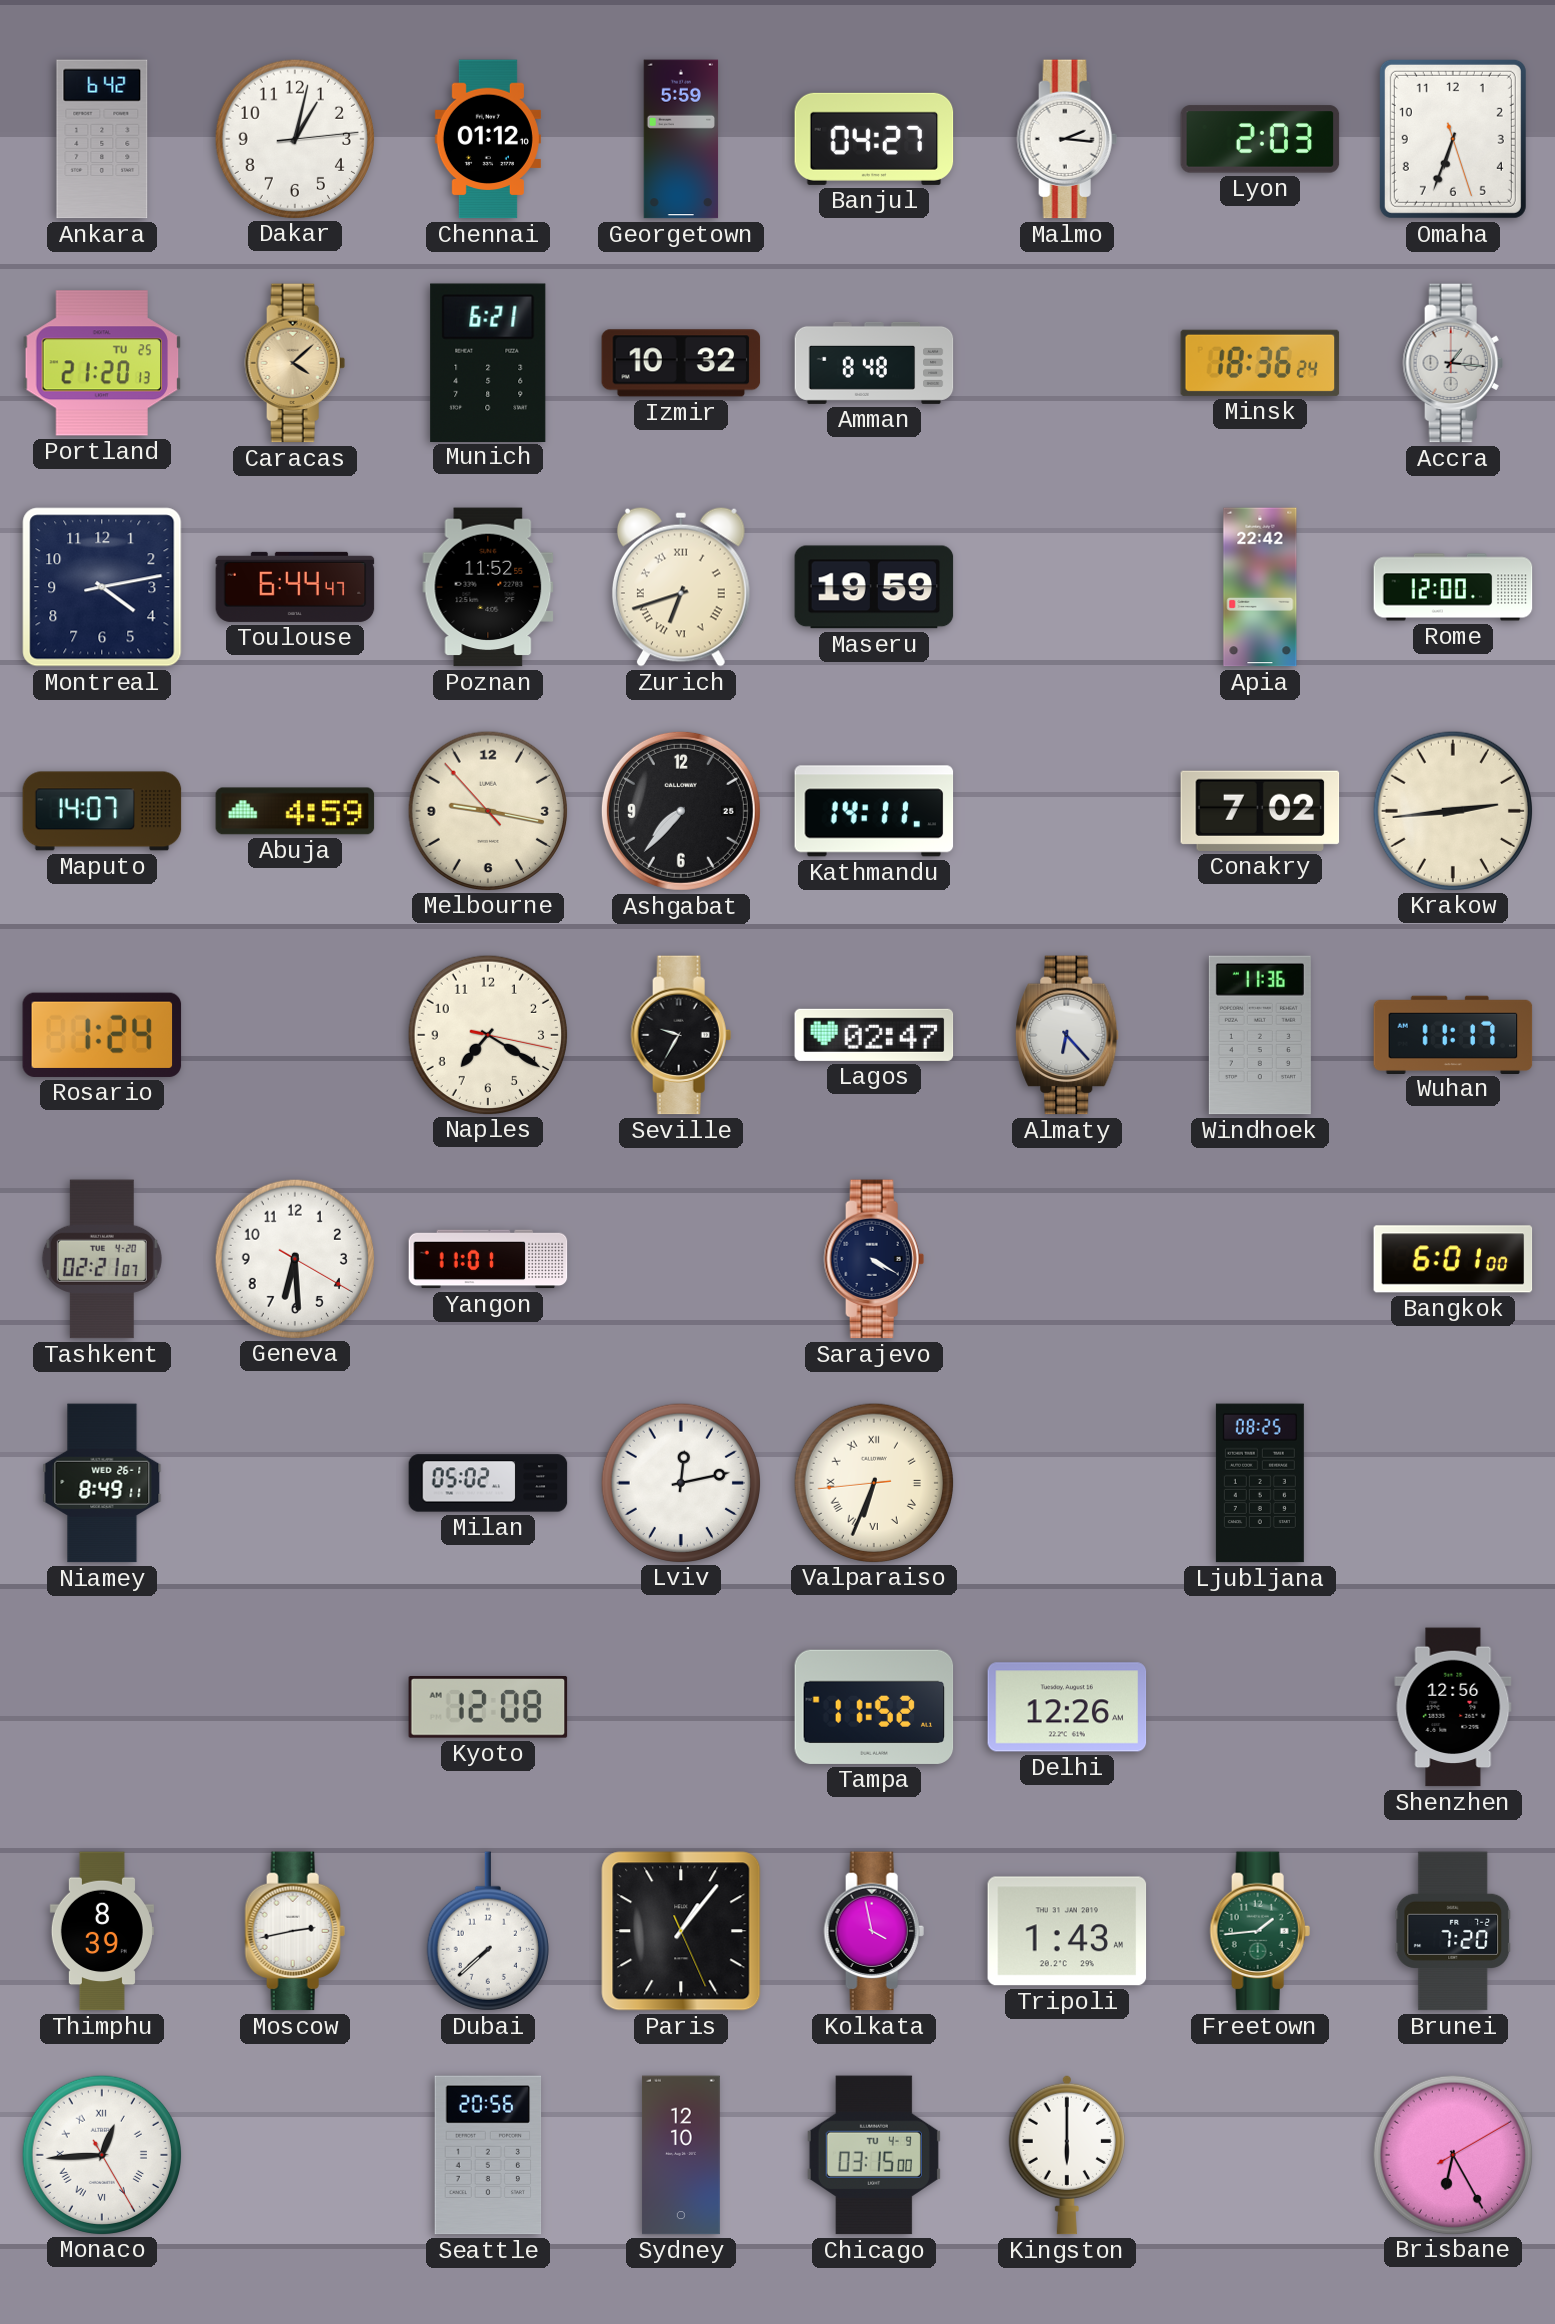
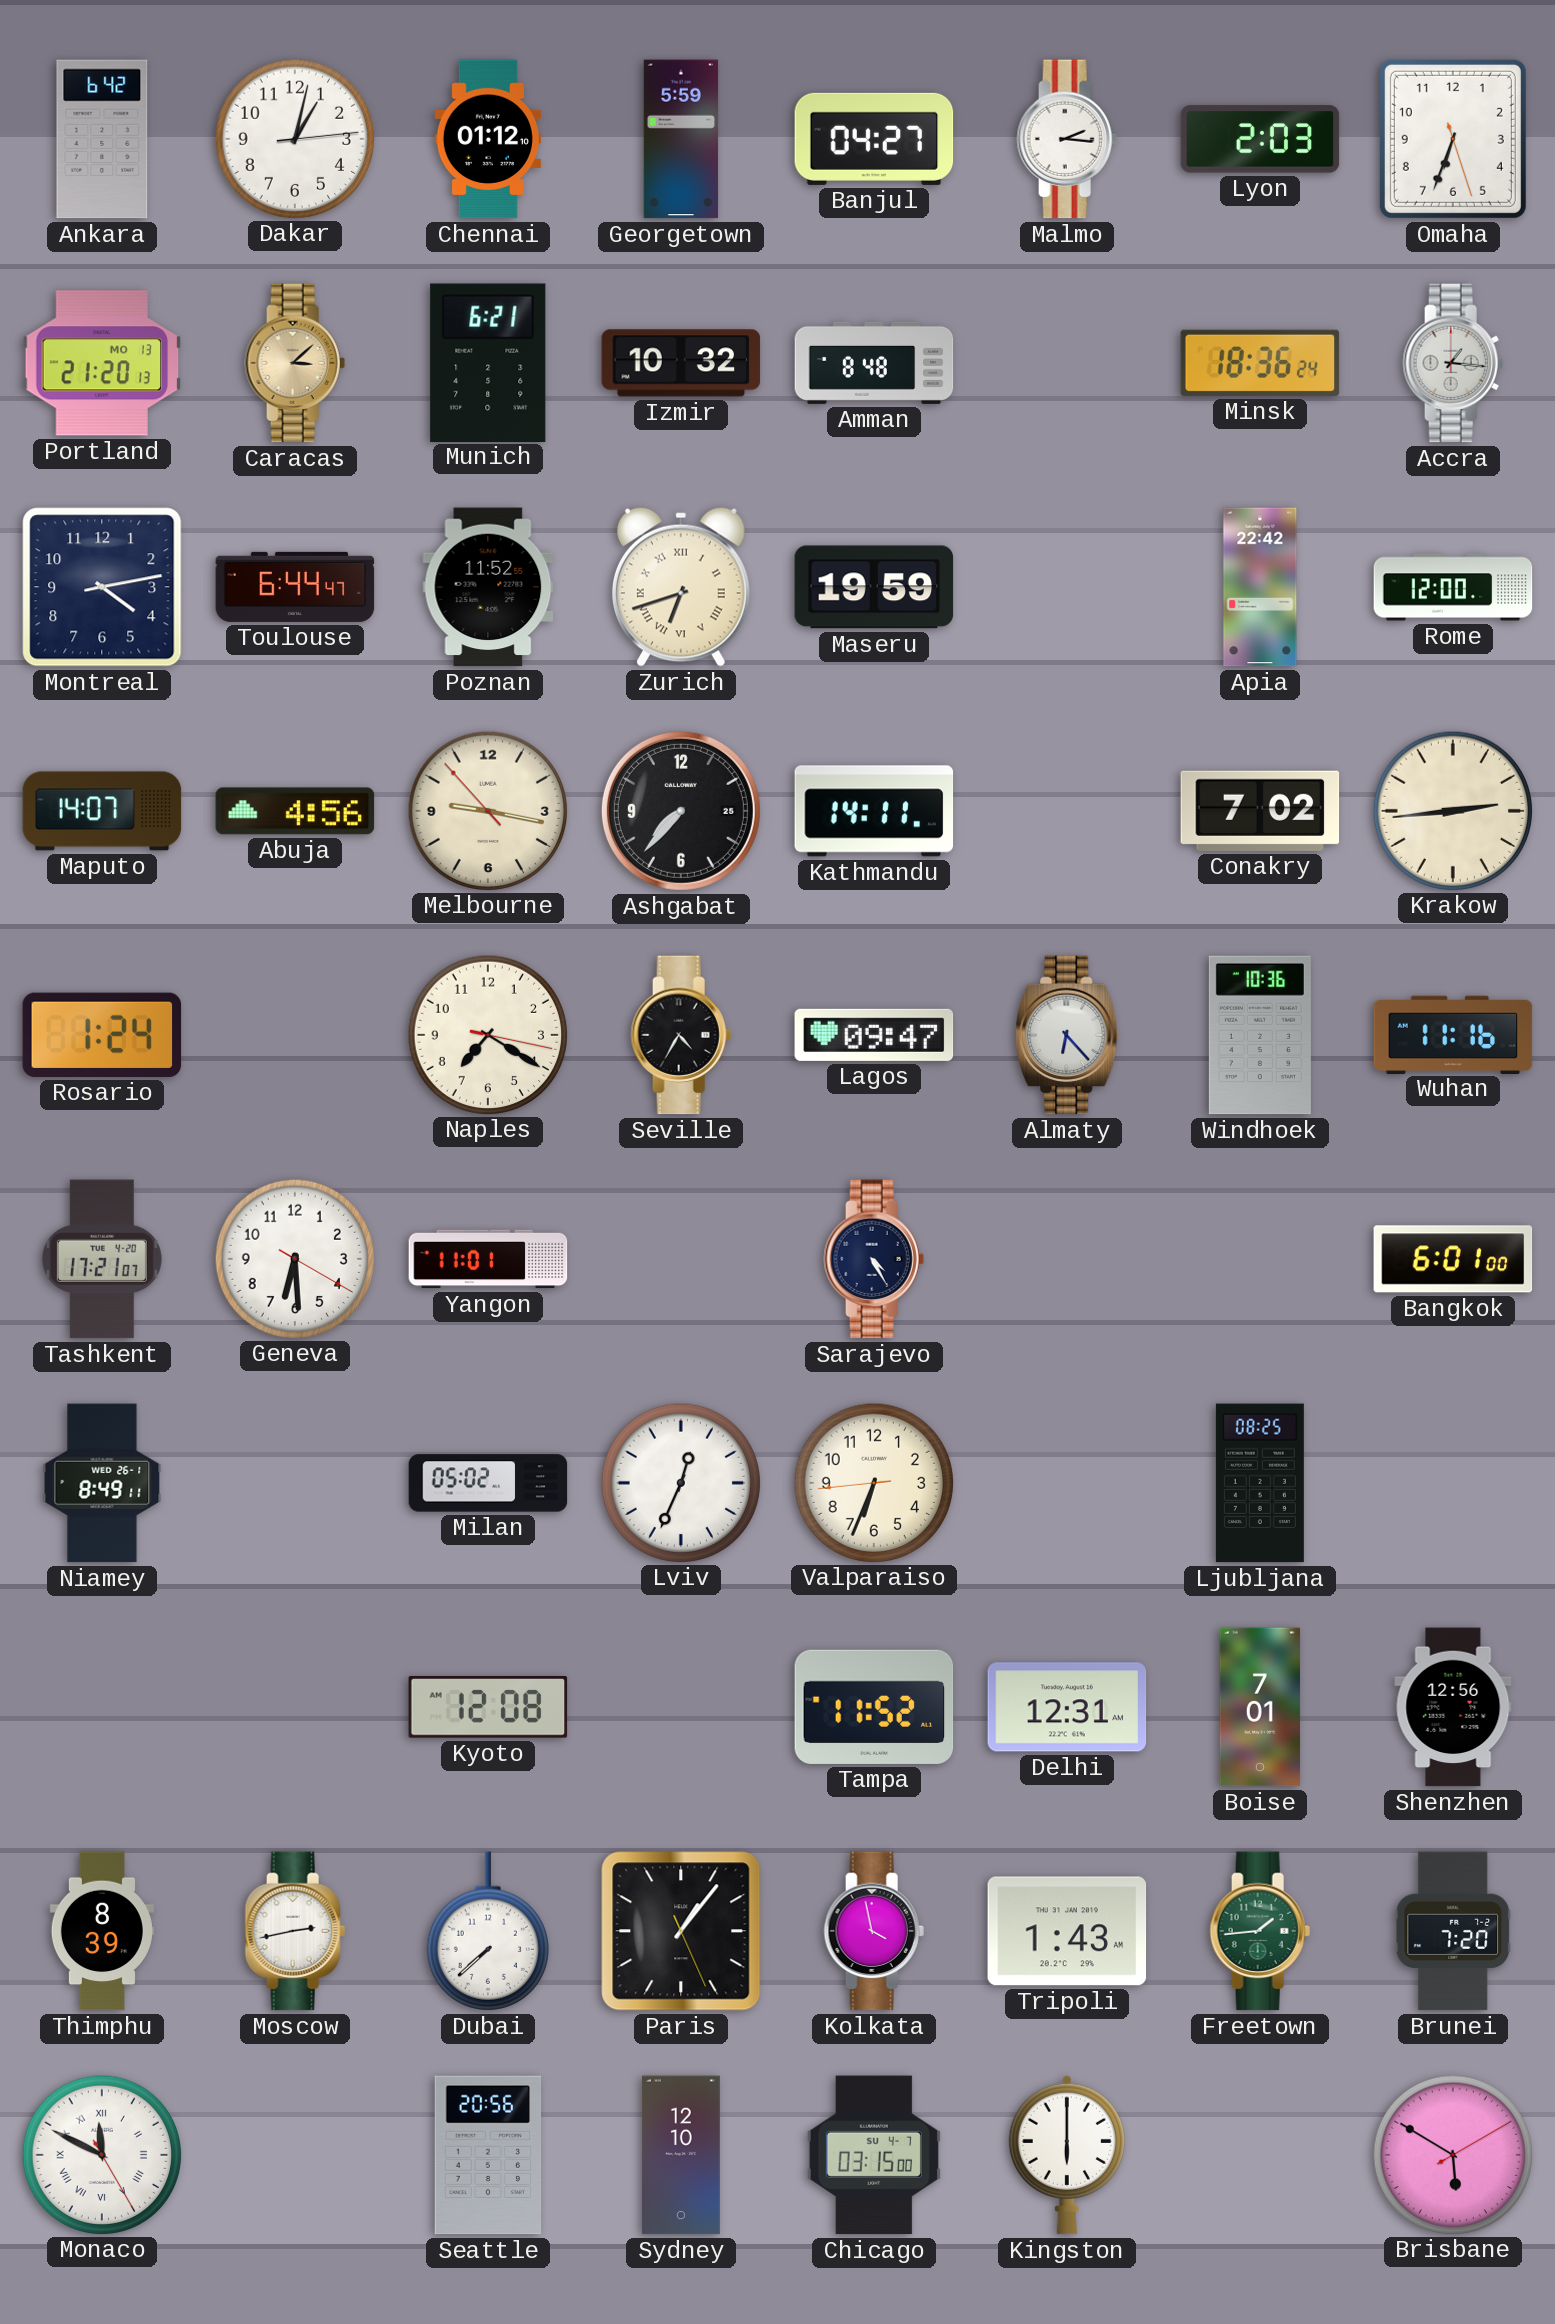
Portland date: TU 25 -> MO 13
Caracas: 4:08 -> 3:08
Abuja: 4:59 -> 4:56
Seville: 9:35 -> 4:35
Lagos: 02:47 -> 09:47
Windhoek: 11:36 -> 10:36
Wuhan: 11:17 -> 11:16
Tashkent: 02:21 -> 17:21
Sarajevo: 4:20 -> 4:25
Lviv: 12:13 -> 12:34
Valparaiso numerals: Roman -> Arabic
Delhi: 12:26 -> 12:31
Boise: none -> 7:01
Monaco: 12:44 -> 11:49
Chicago date: TU 4-9 -> SU 4-7
Brisbane: 6:25 -> 5:50
